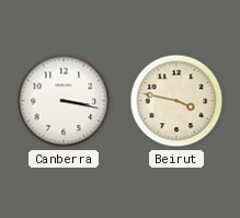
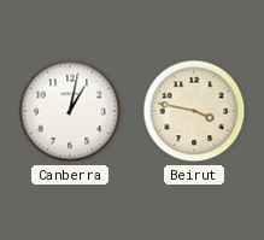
Canberra: 3:17 -> 1:02
